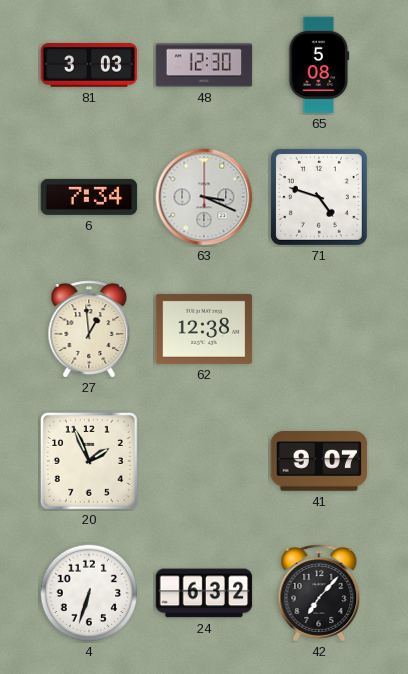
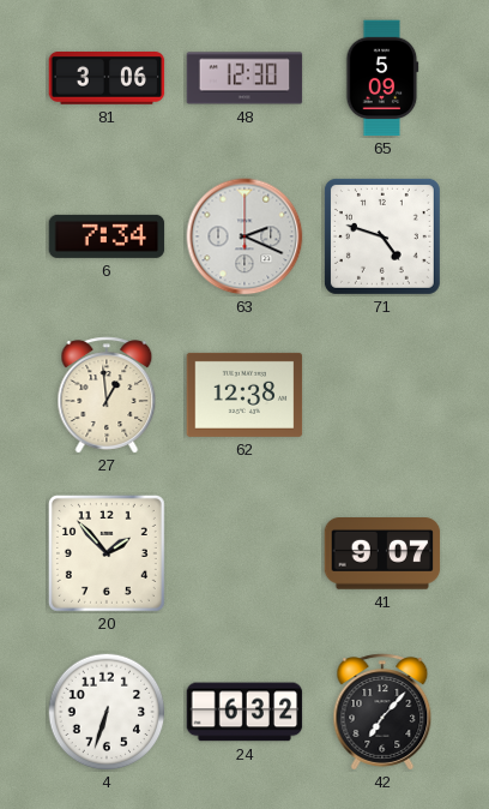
81: 3:03 -> 3:06
65: 5:08 -> 5:09
63: 3:19 -> 2:19
20: 1:56 -> 1:53
